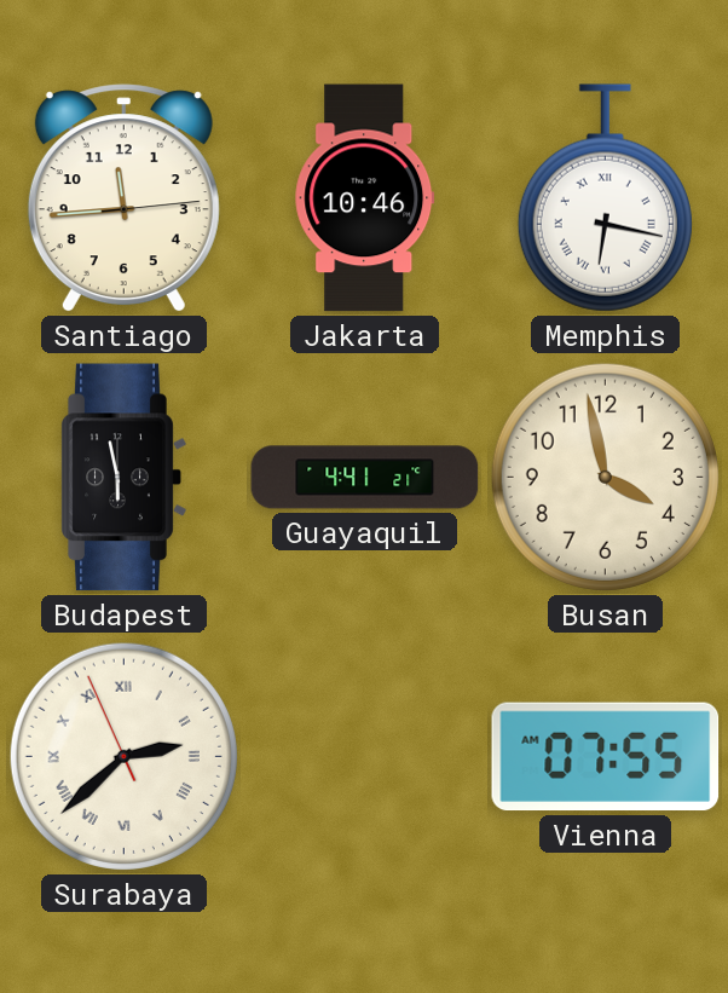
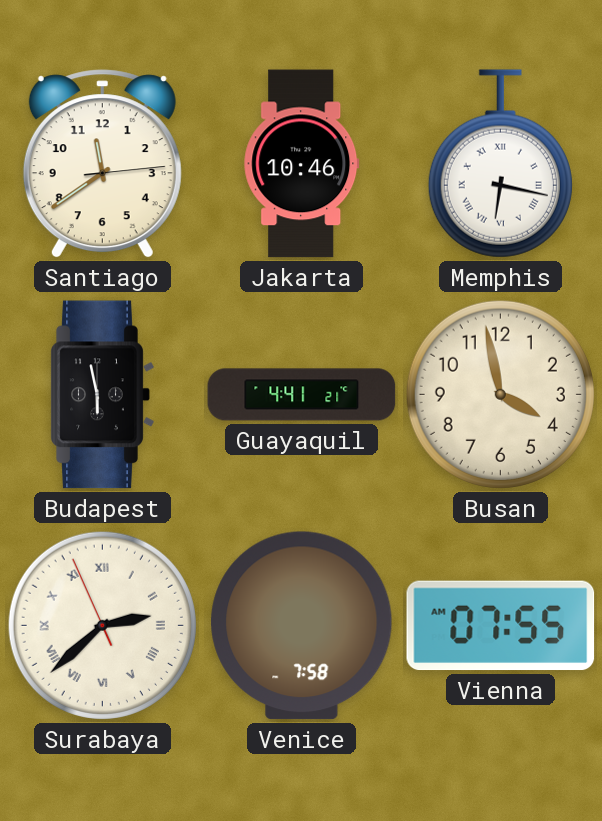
Santiago: 11:44 -> 11:39
Venice: none -> 7:58
